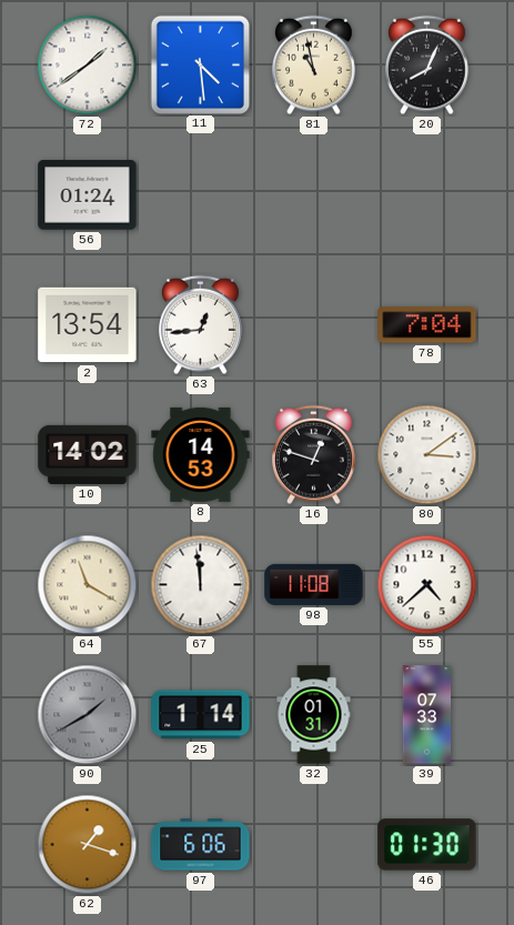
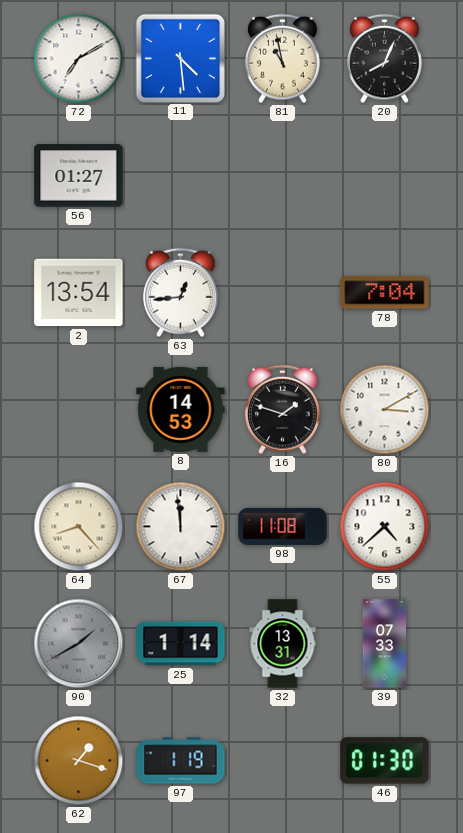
72: 1:39 -> 7:10
56: 01:24 -> 01:27
10: 14:02 -> none
16: 12:48 -> 1:48
80: 3:09 -> 3:10
64: 11:20 -> 8:23
32: 01:31 -> 13:31
97: 6:06 -> 1:19
